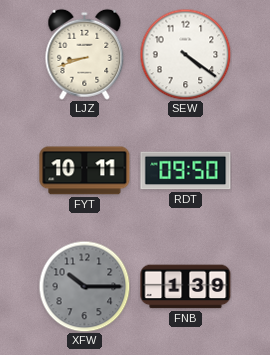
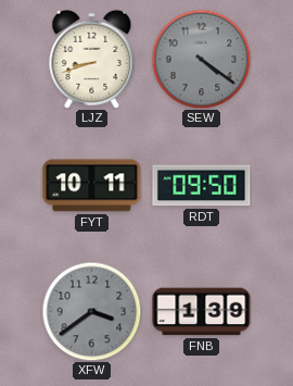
SEW dial: white -> grey
XFW: 10:15 -> 3:39
